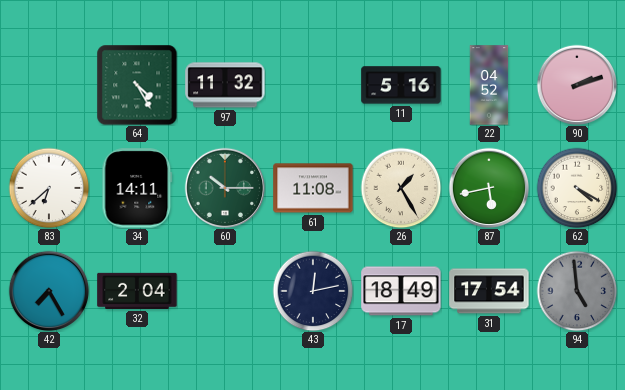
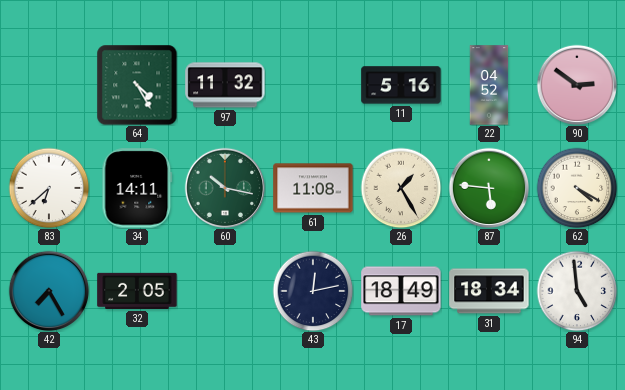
90: 2:12 -> 2:51
60: 10:15 -> 10:17
87: 5:43 -> 5:46
32: 2:04 -> 2:05
31: 17:54 -> 18:34
94 dial: grey -> white
